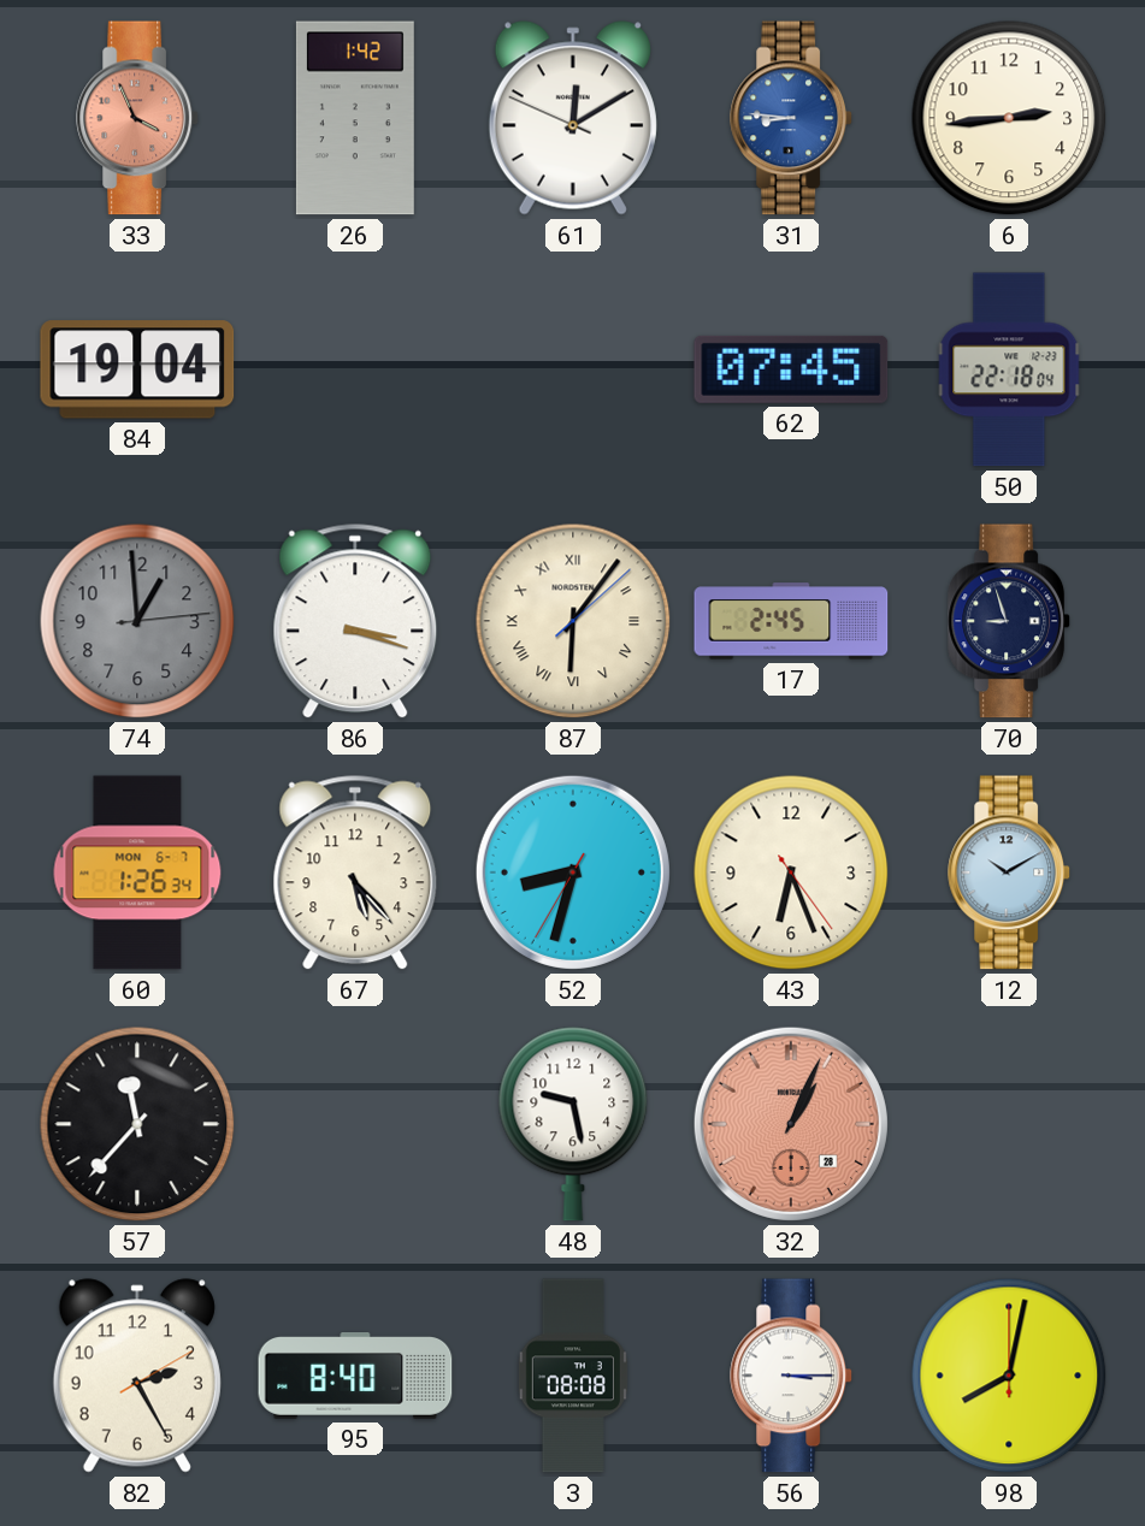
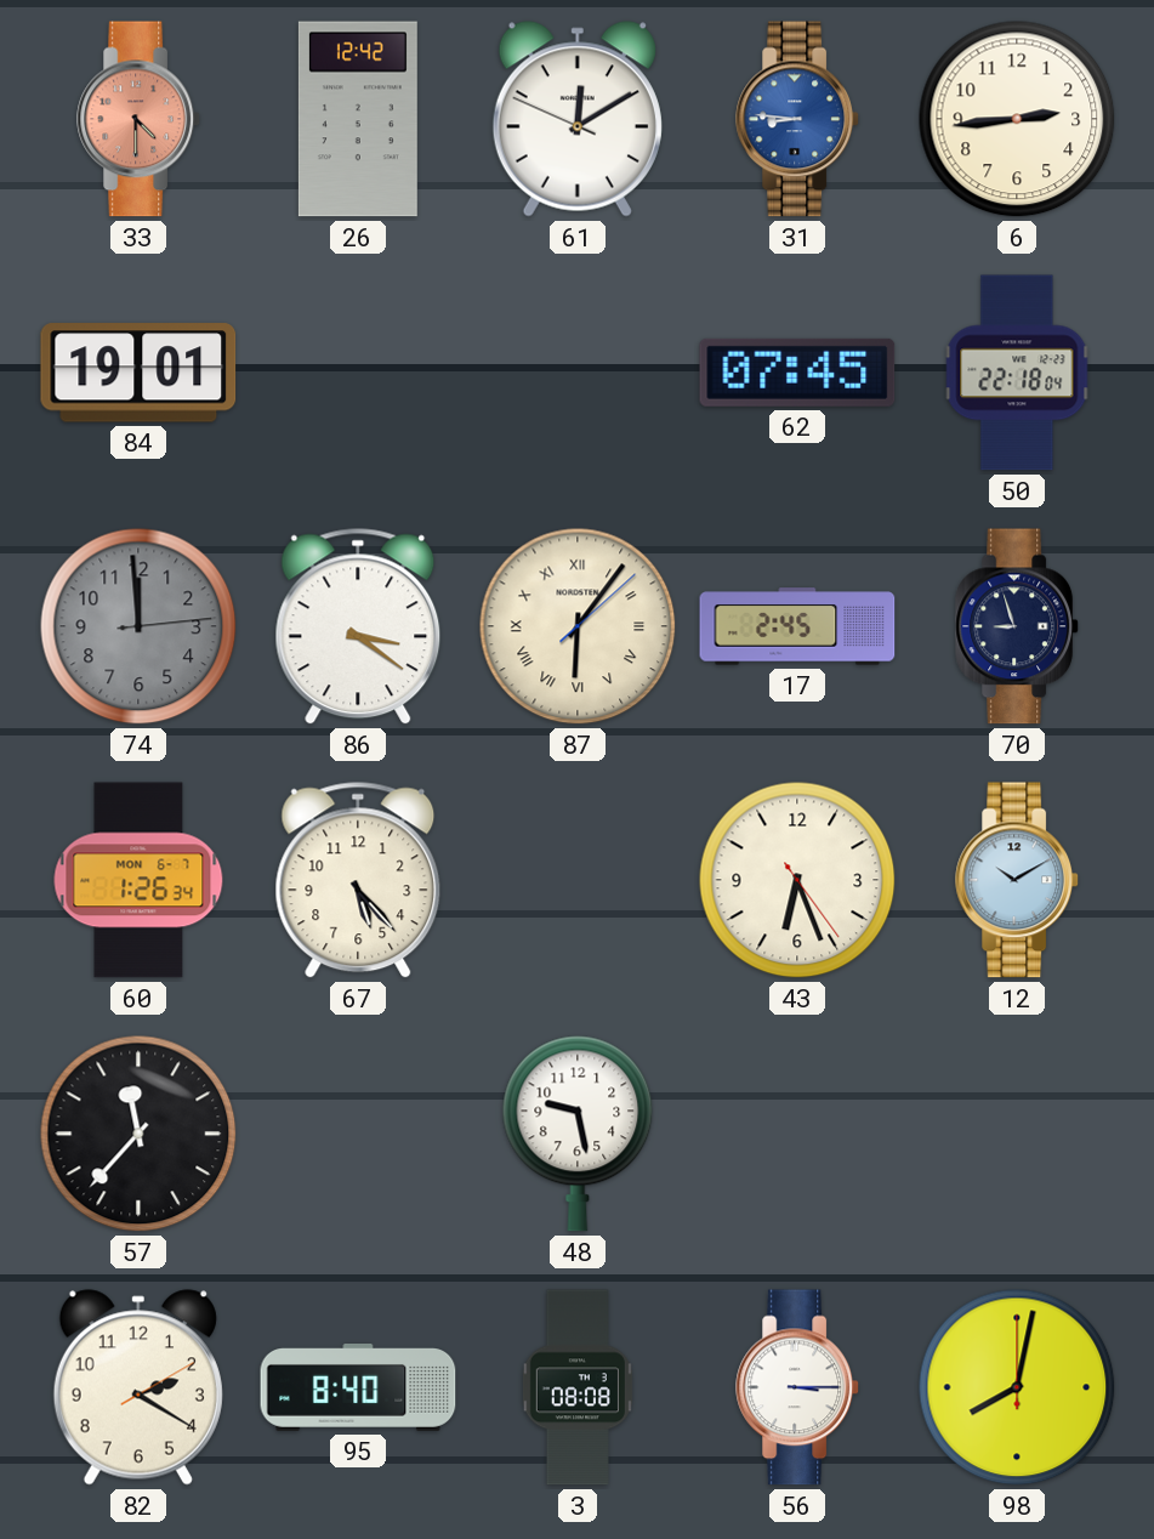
33: 3:56 -> 4:30
26: 1:42 -> 12:42
84: 19:04 -> 19:01
74: 12:59 -> 11:59
86: 3:18 -> 3:21
52: 8:32 -> none
32: 1:04 -> none
82: 2:25 -> 2:20
